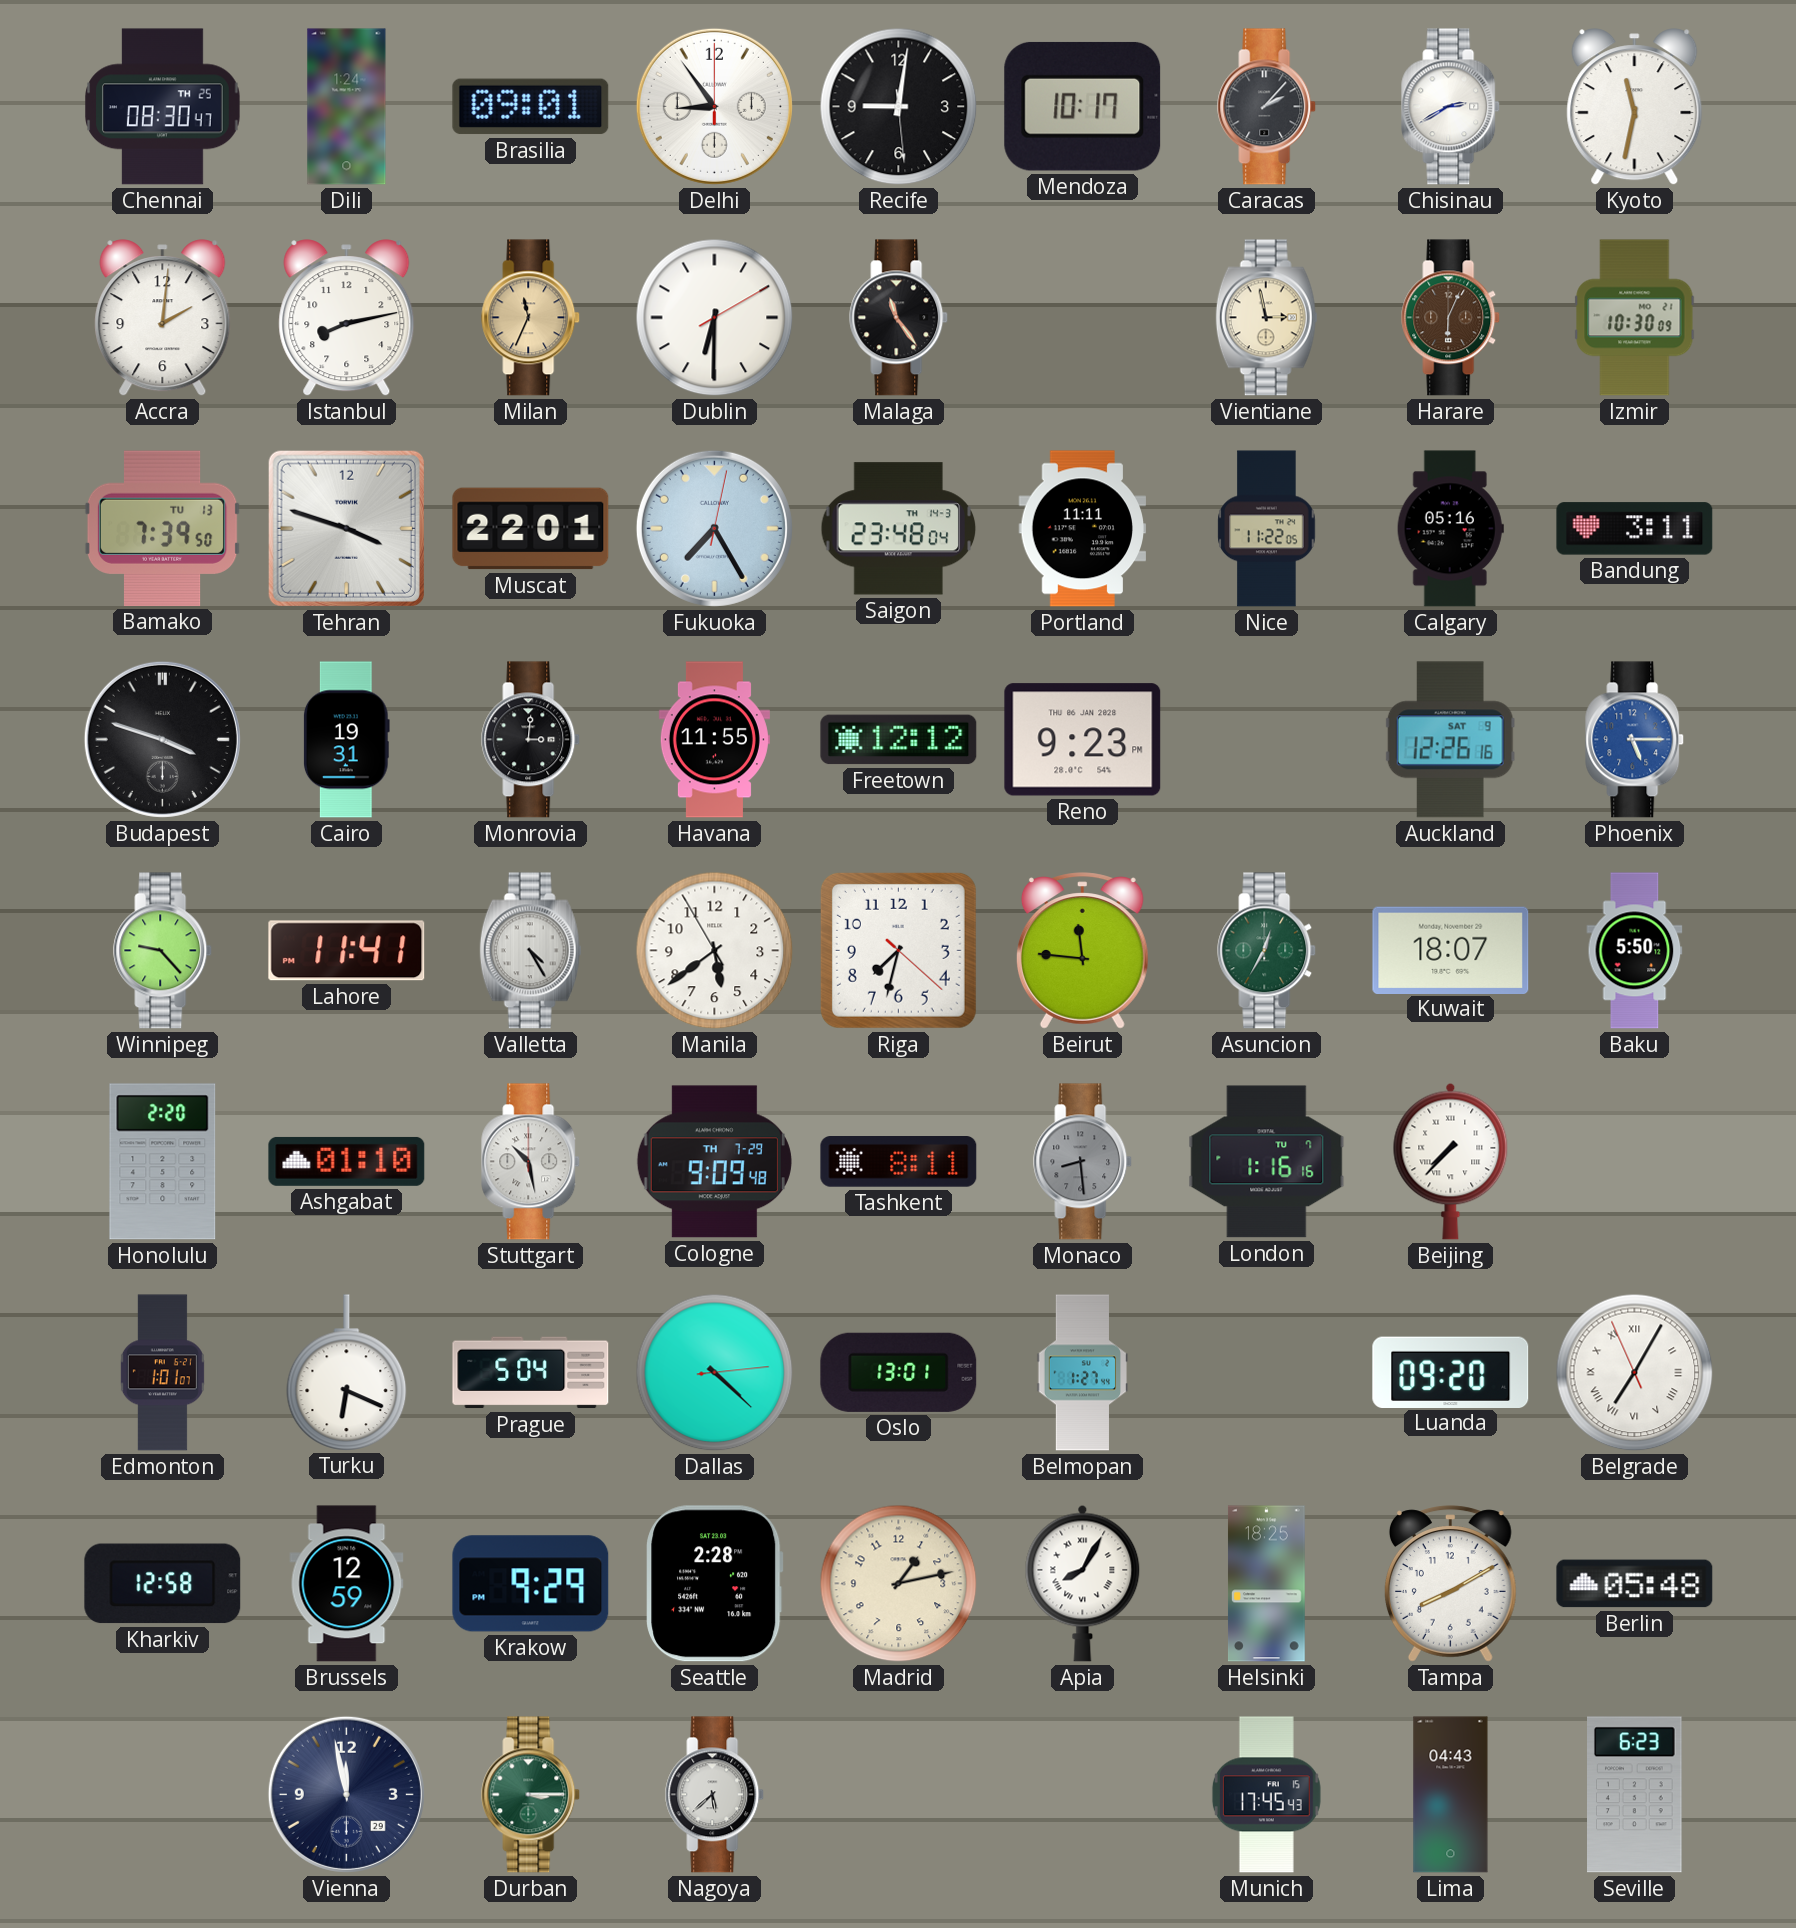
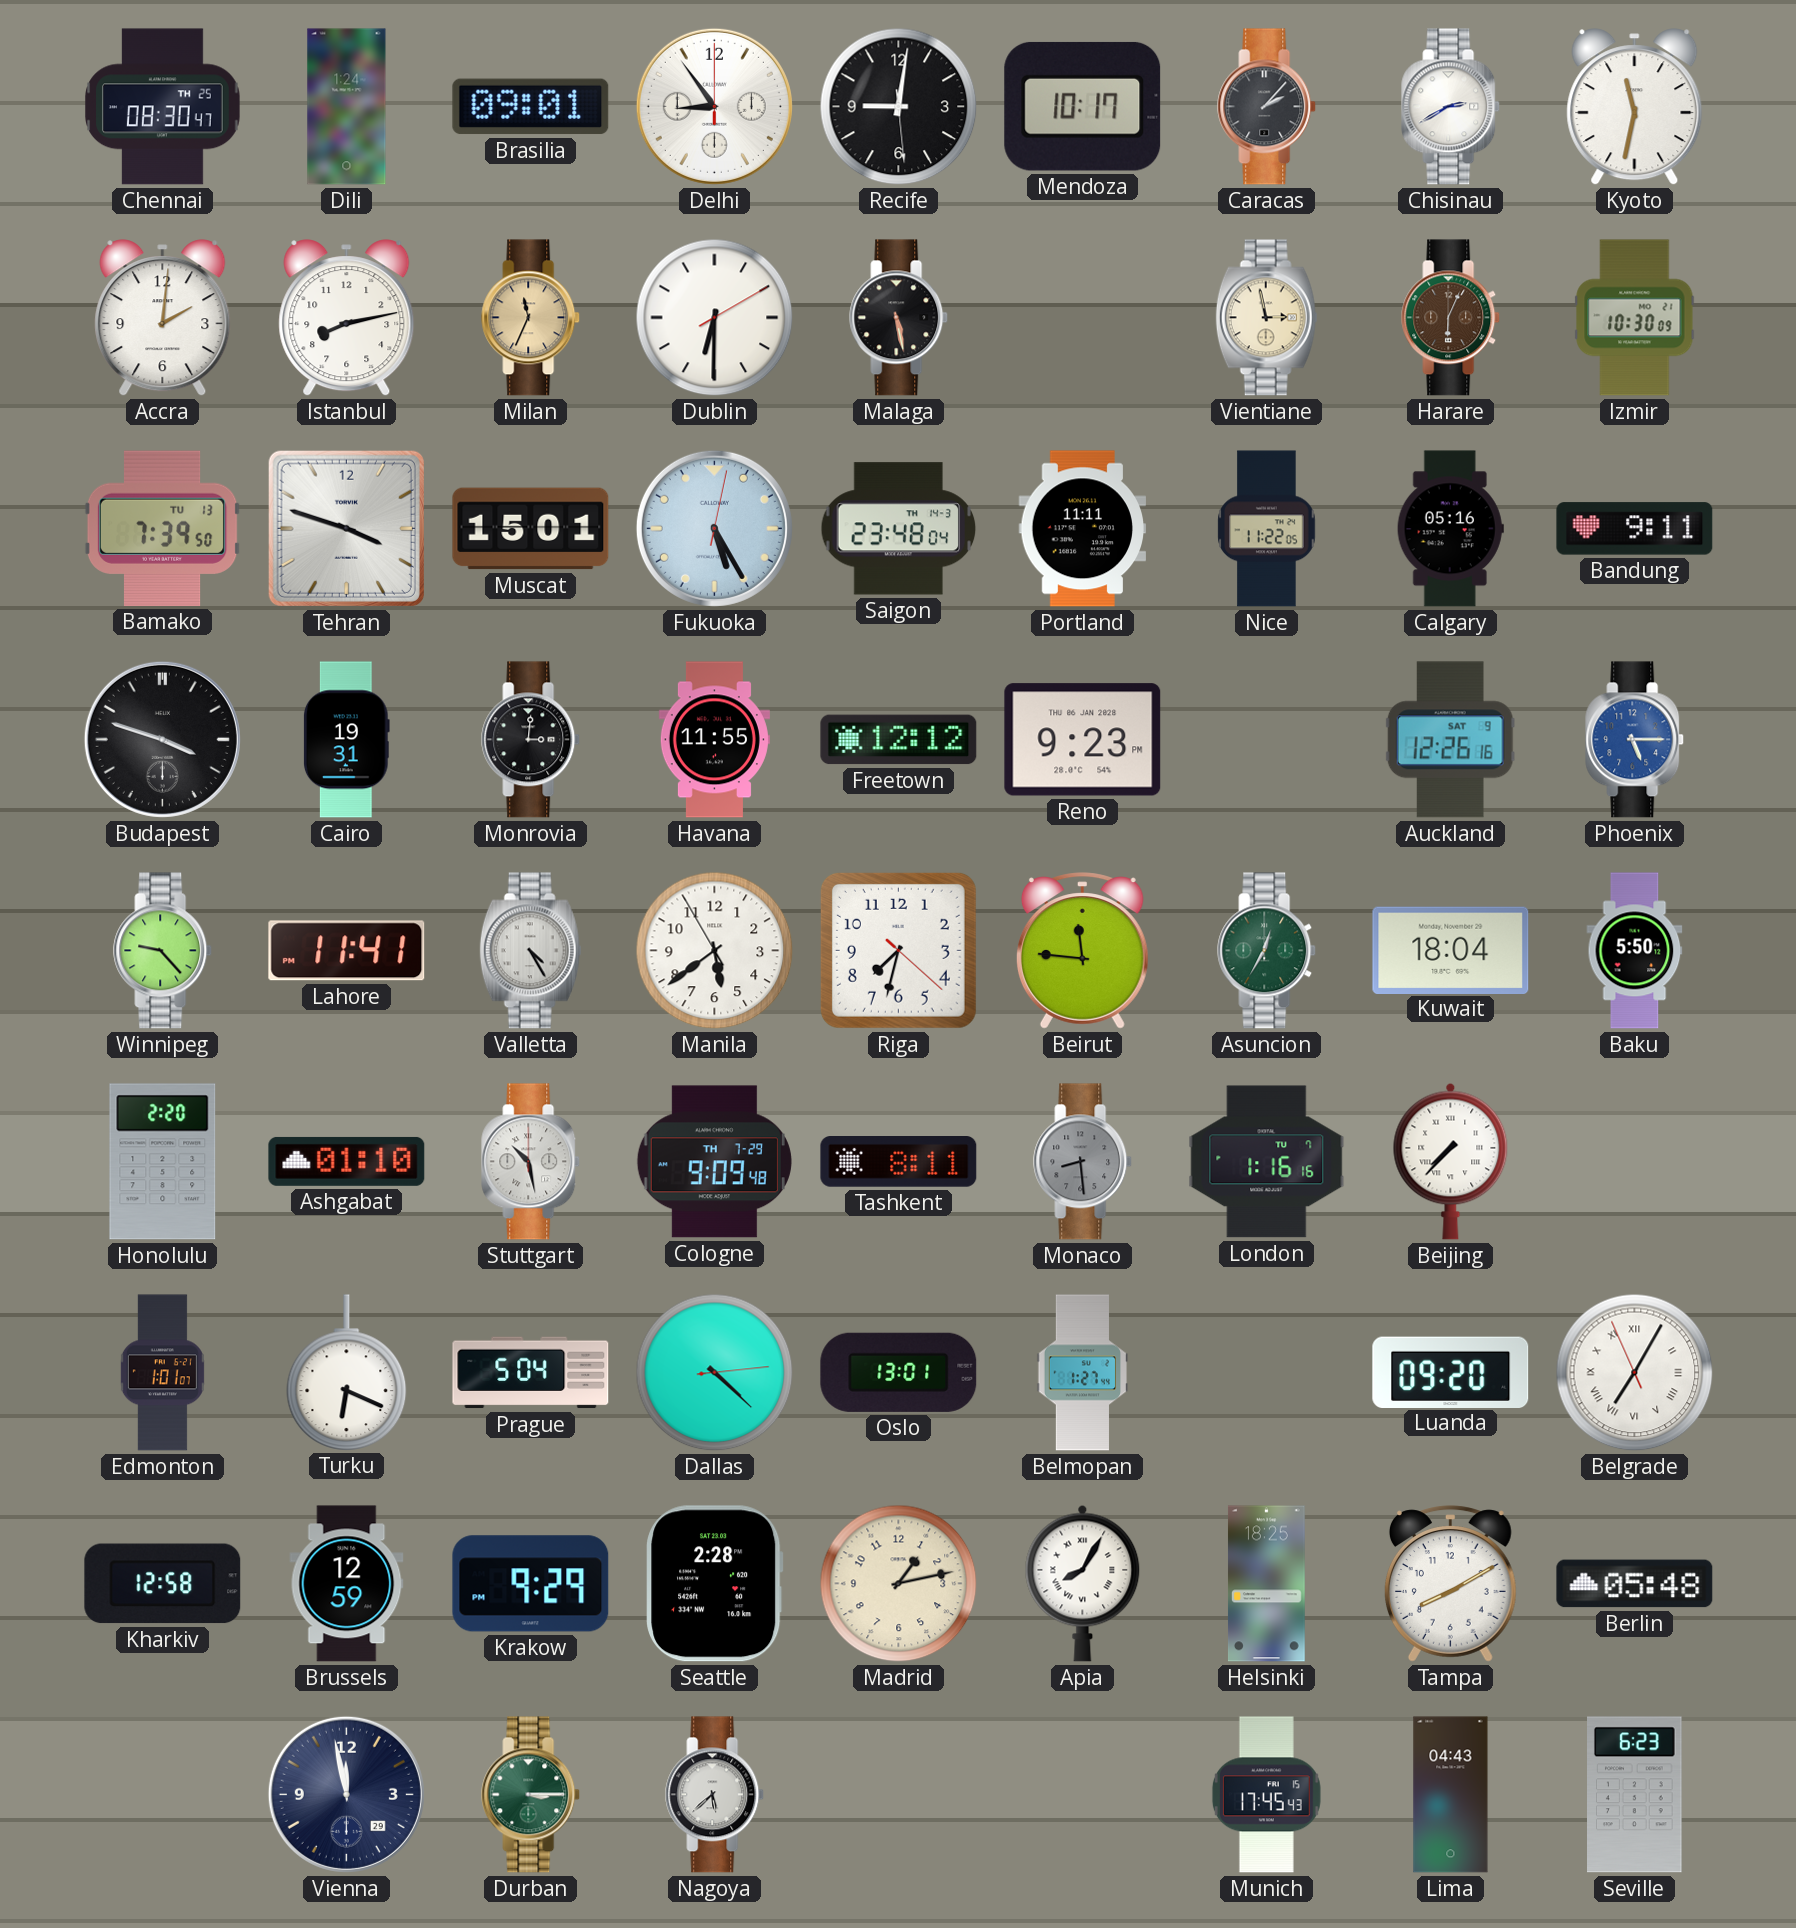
Malaga: 11:24 -> 5:28
Muscat: 22:01 -> 15:01
Fukuoka: 7:25 -> 5:25
Bandung: 3:11 -> 9:11
Kuwait: 18:07 -> 18:04
